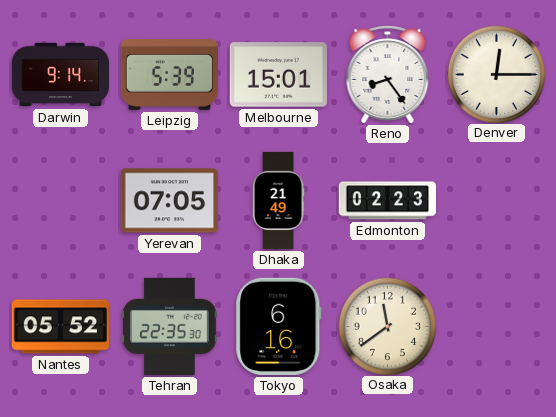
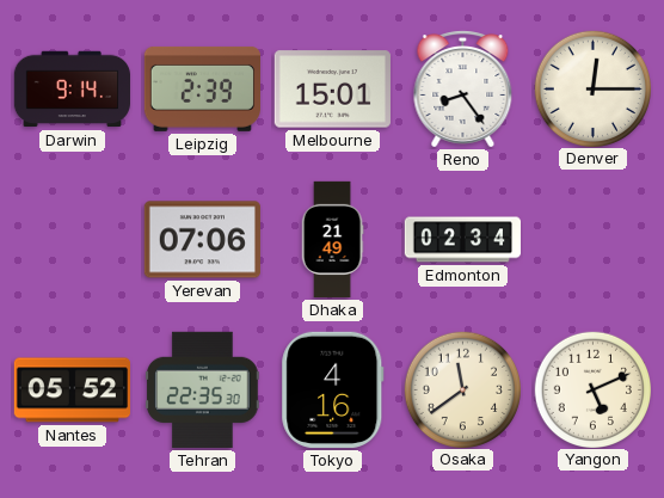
Leipzig: 5:39 -> 2:39
Yerevan: 07:05 -> 07:06
Edmonton: 02:23 -> 02:34
Tokyo: 6:16 -> 4:16
Yangon: none -> 5:11
